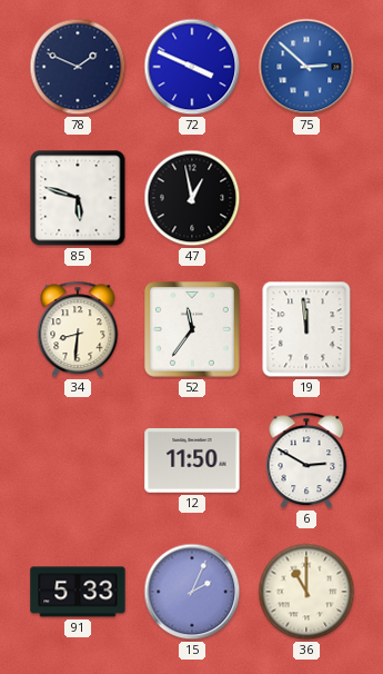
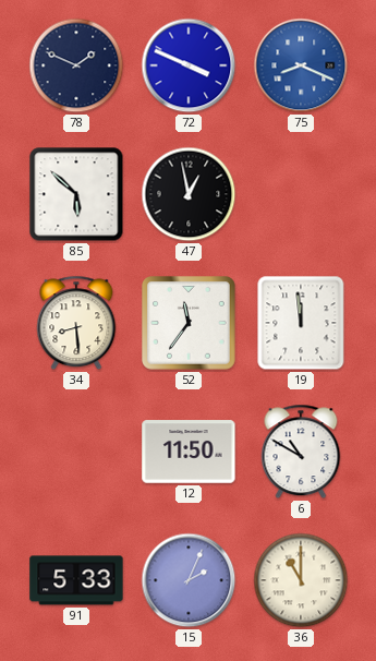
75: 2:52 -> 8:19
85: 5:48 -> 5:52
34: 8:31 -> 8:29
6: 2:50 -> 10:50
